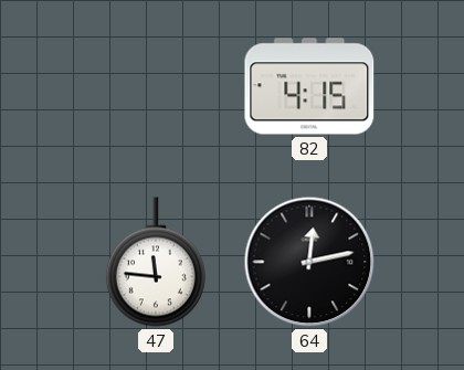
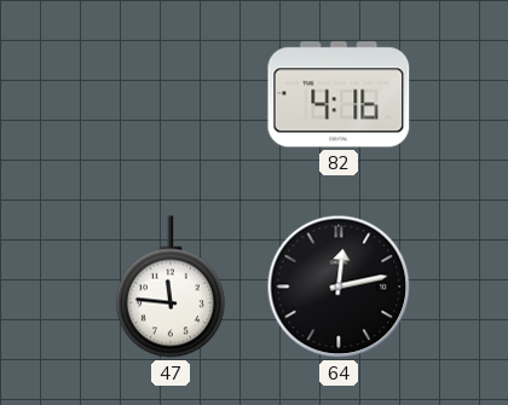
82: 4:15 -> 4:16
